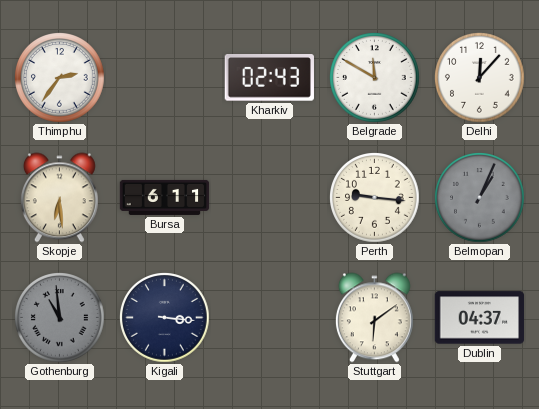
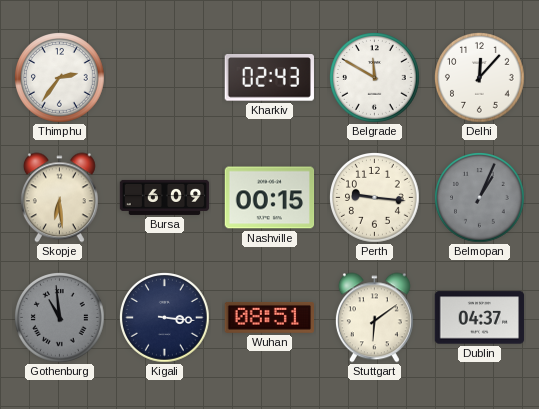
Bursa: 6:11 -> 6:09
Nashville: none -> 00:15
Wuhan: none -> 08:51
